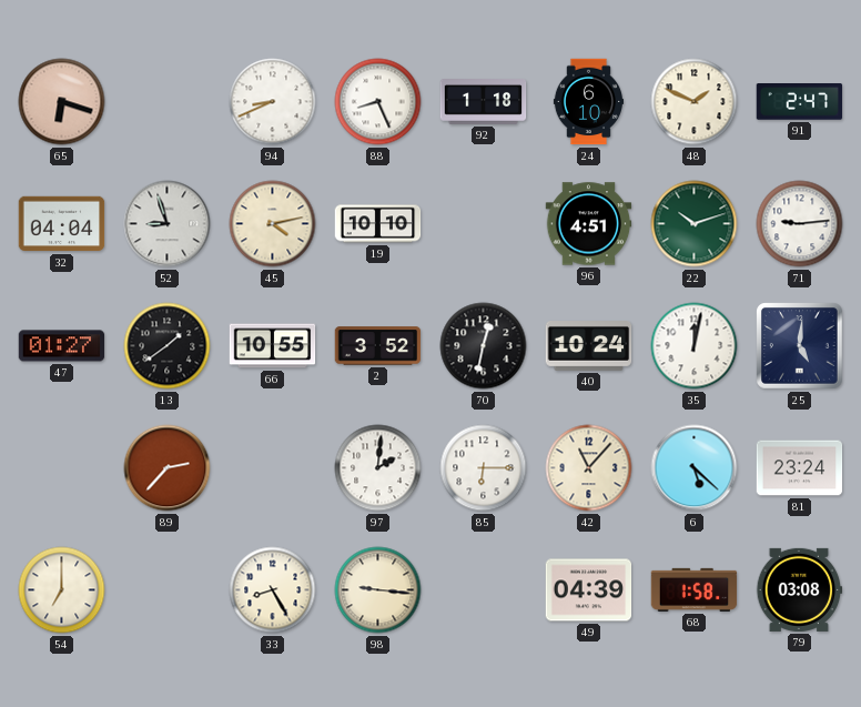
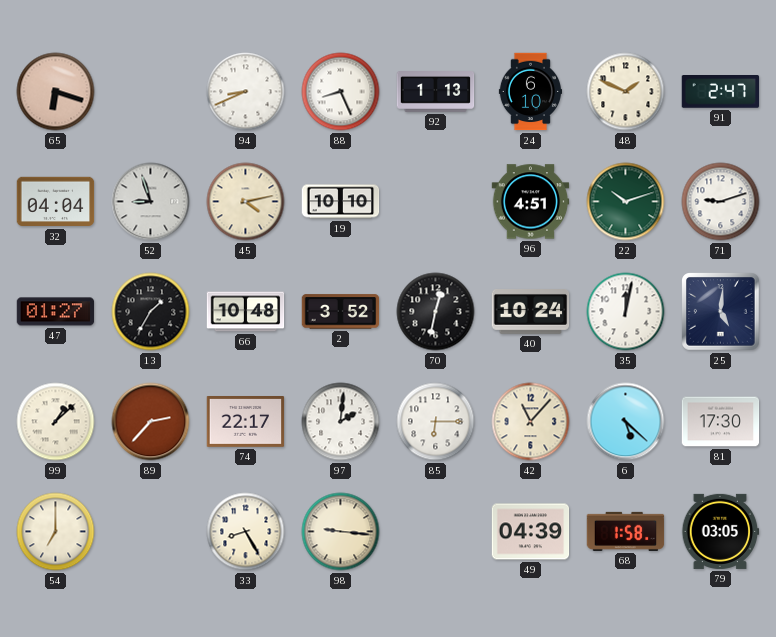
92: 1:18 -> 1:13
71: 9:14 -> 9:12
13: 1:39 -> 1:35
66: 10:55 -> 10:48
99: none -> 1:08
74: none -> 22:17
81: 23:24 -> 17:30
79: 03:08 -> 03:05
